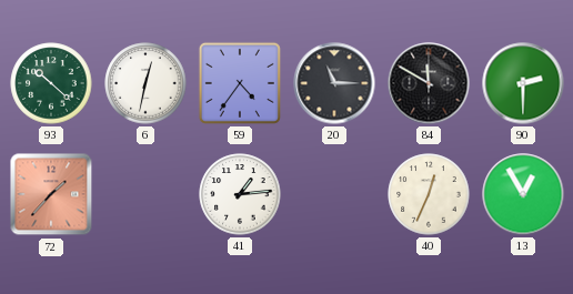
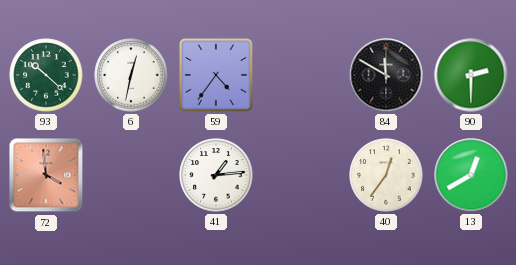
20: 11:15 -> none
72: 1:37 -> 3:59
40: 12:34 -> 12:36
13: 12:55 -> 12:40
